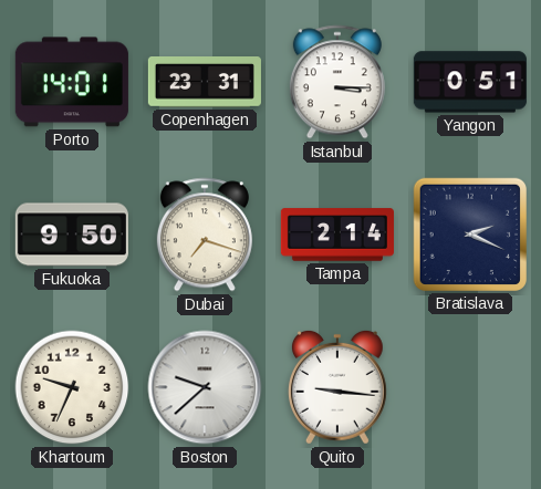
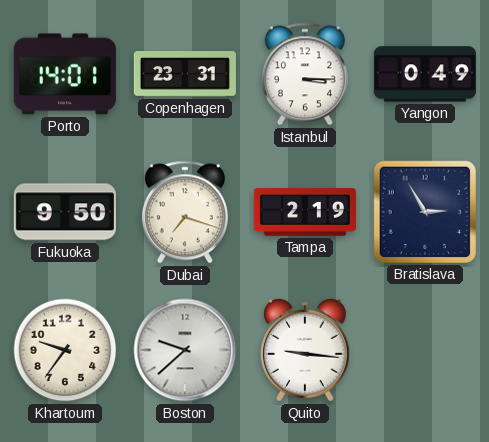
Yangon: 0:51 -> 0:49
Tampa: 2:14 -> 2:19
Bratislava: 2:19 -> 2:55
Khartoum: 9:34 -> 9:36
